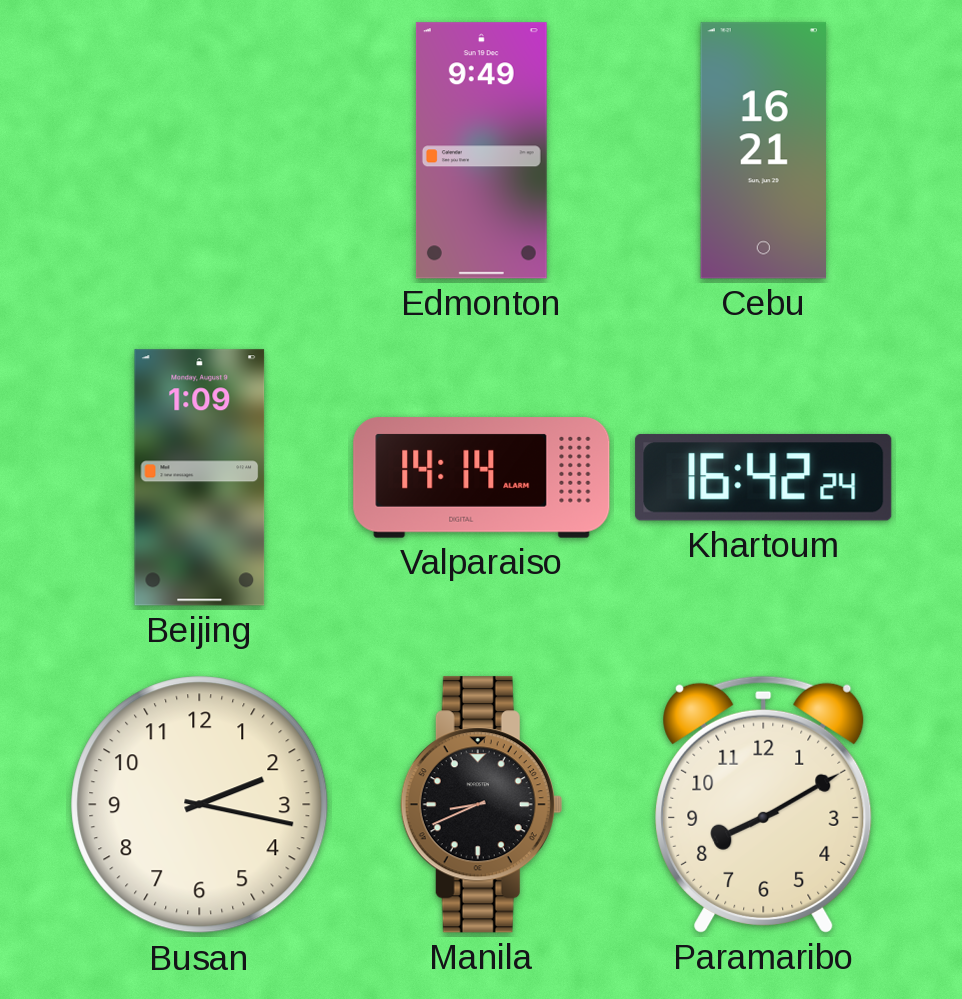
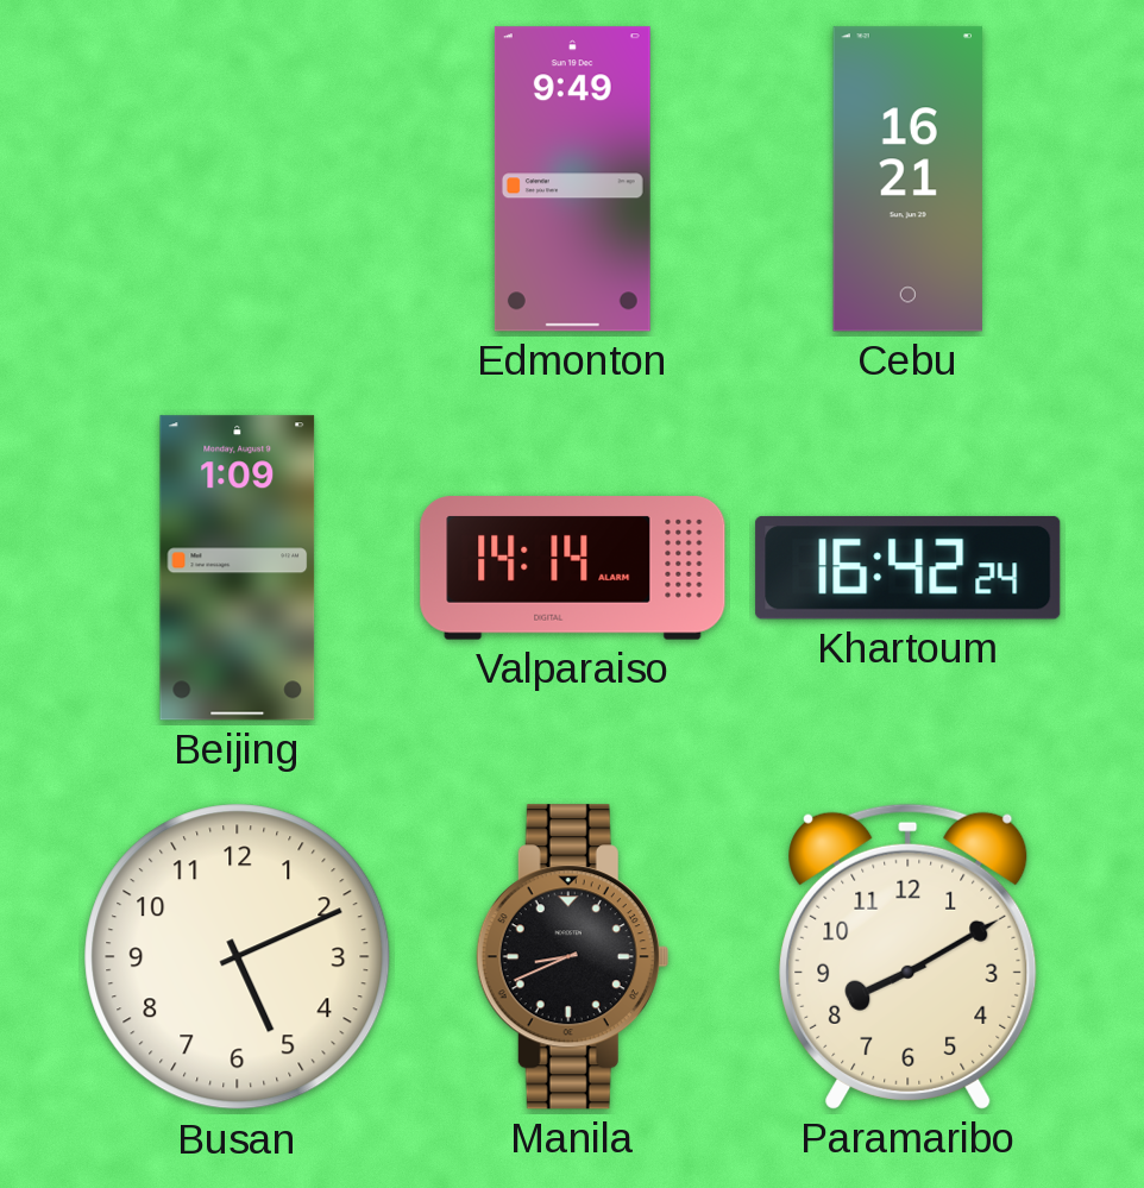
Busan: 2:17 -> 5:11
